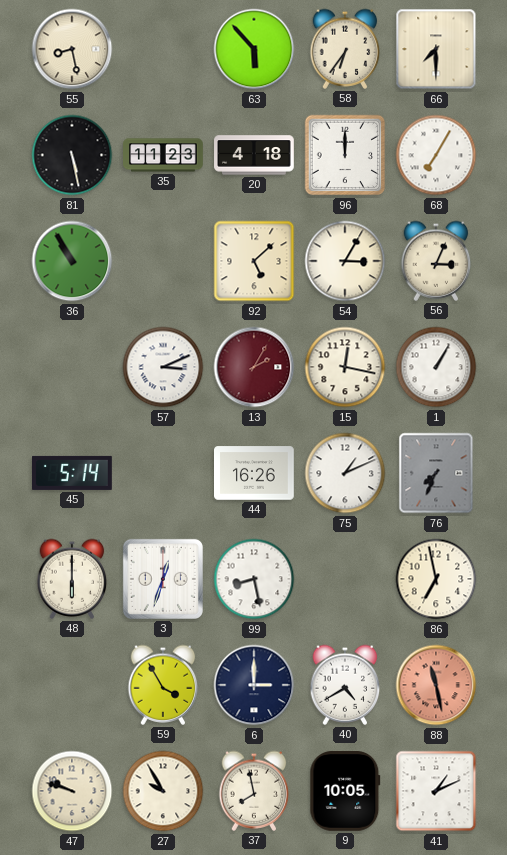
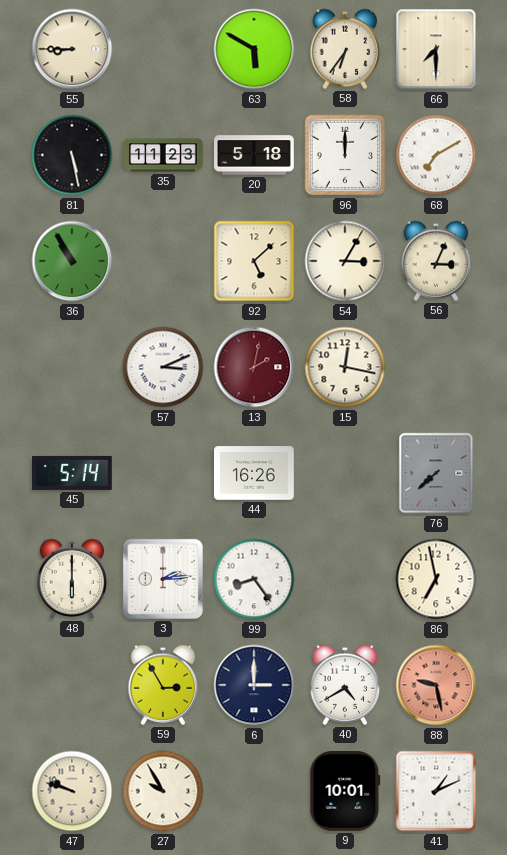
55: 8:28 -> 8:45
63: 5:53 -> 5:50
20: 4:18 -> 5:18
68: 7:05 -> 7:10
13: 2:05 -> 2:02
1: 1:05 -> none
75: 1:11 -> none
76: 7:34 -> 7:38
3: 12:33 -> 2:14
99: 8:28 -> 8:24
59: 3:55 -> 2:55
88: 11:28 -> 9:28
37: 7:58 -> none
9: 10:05 -> 10:01
